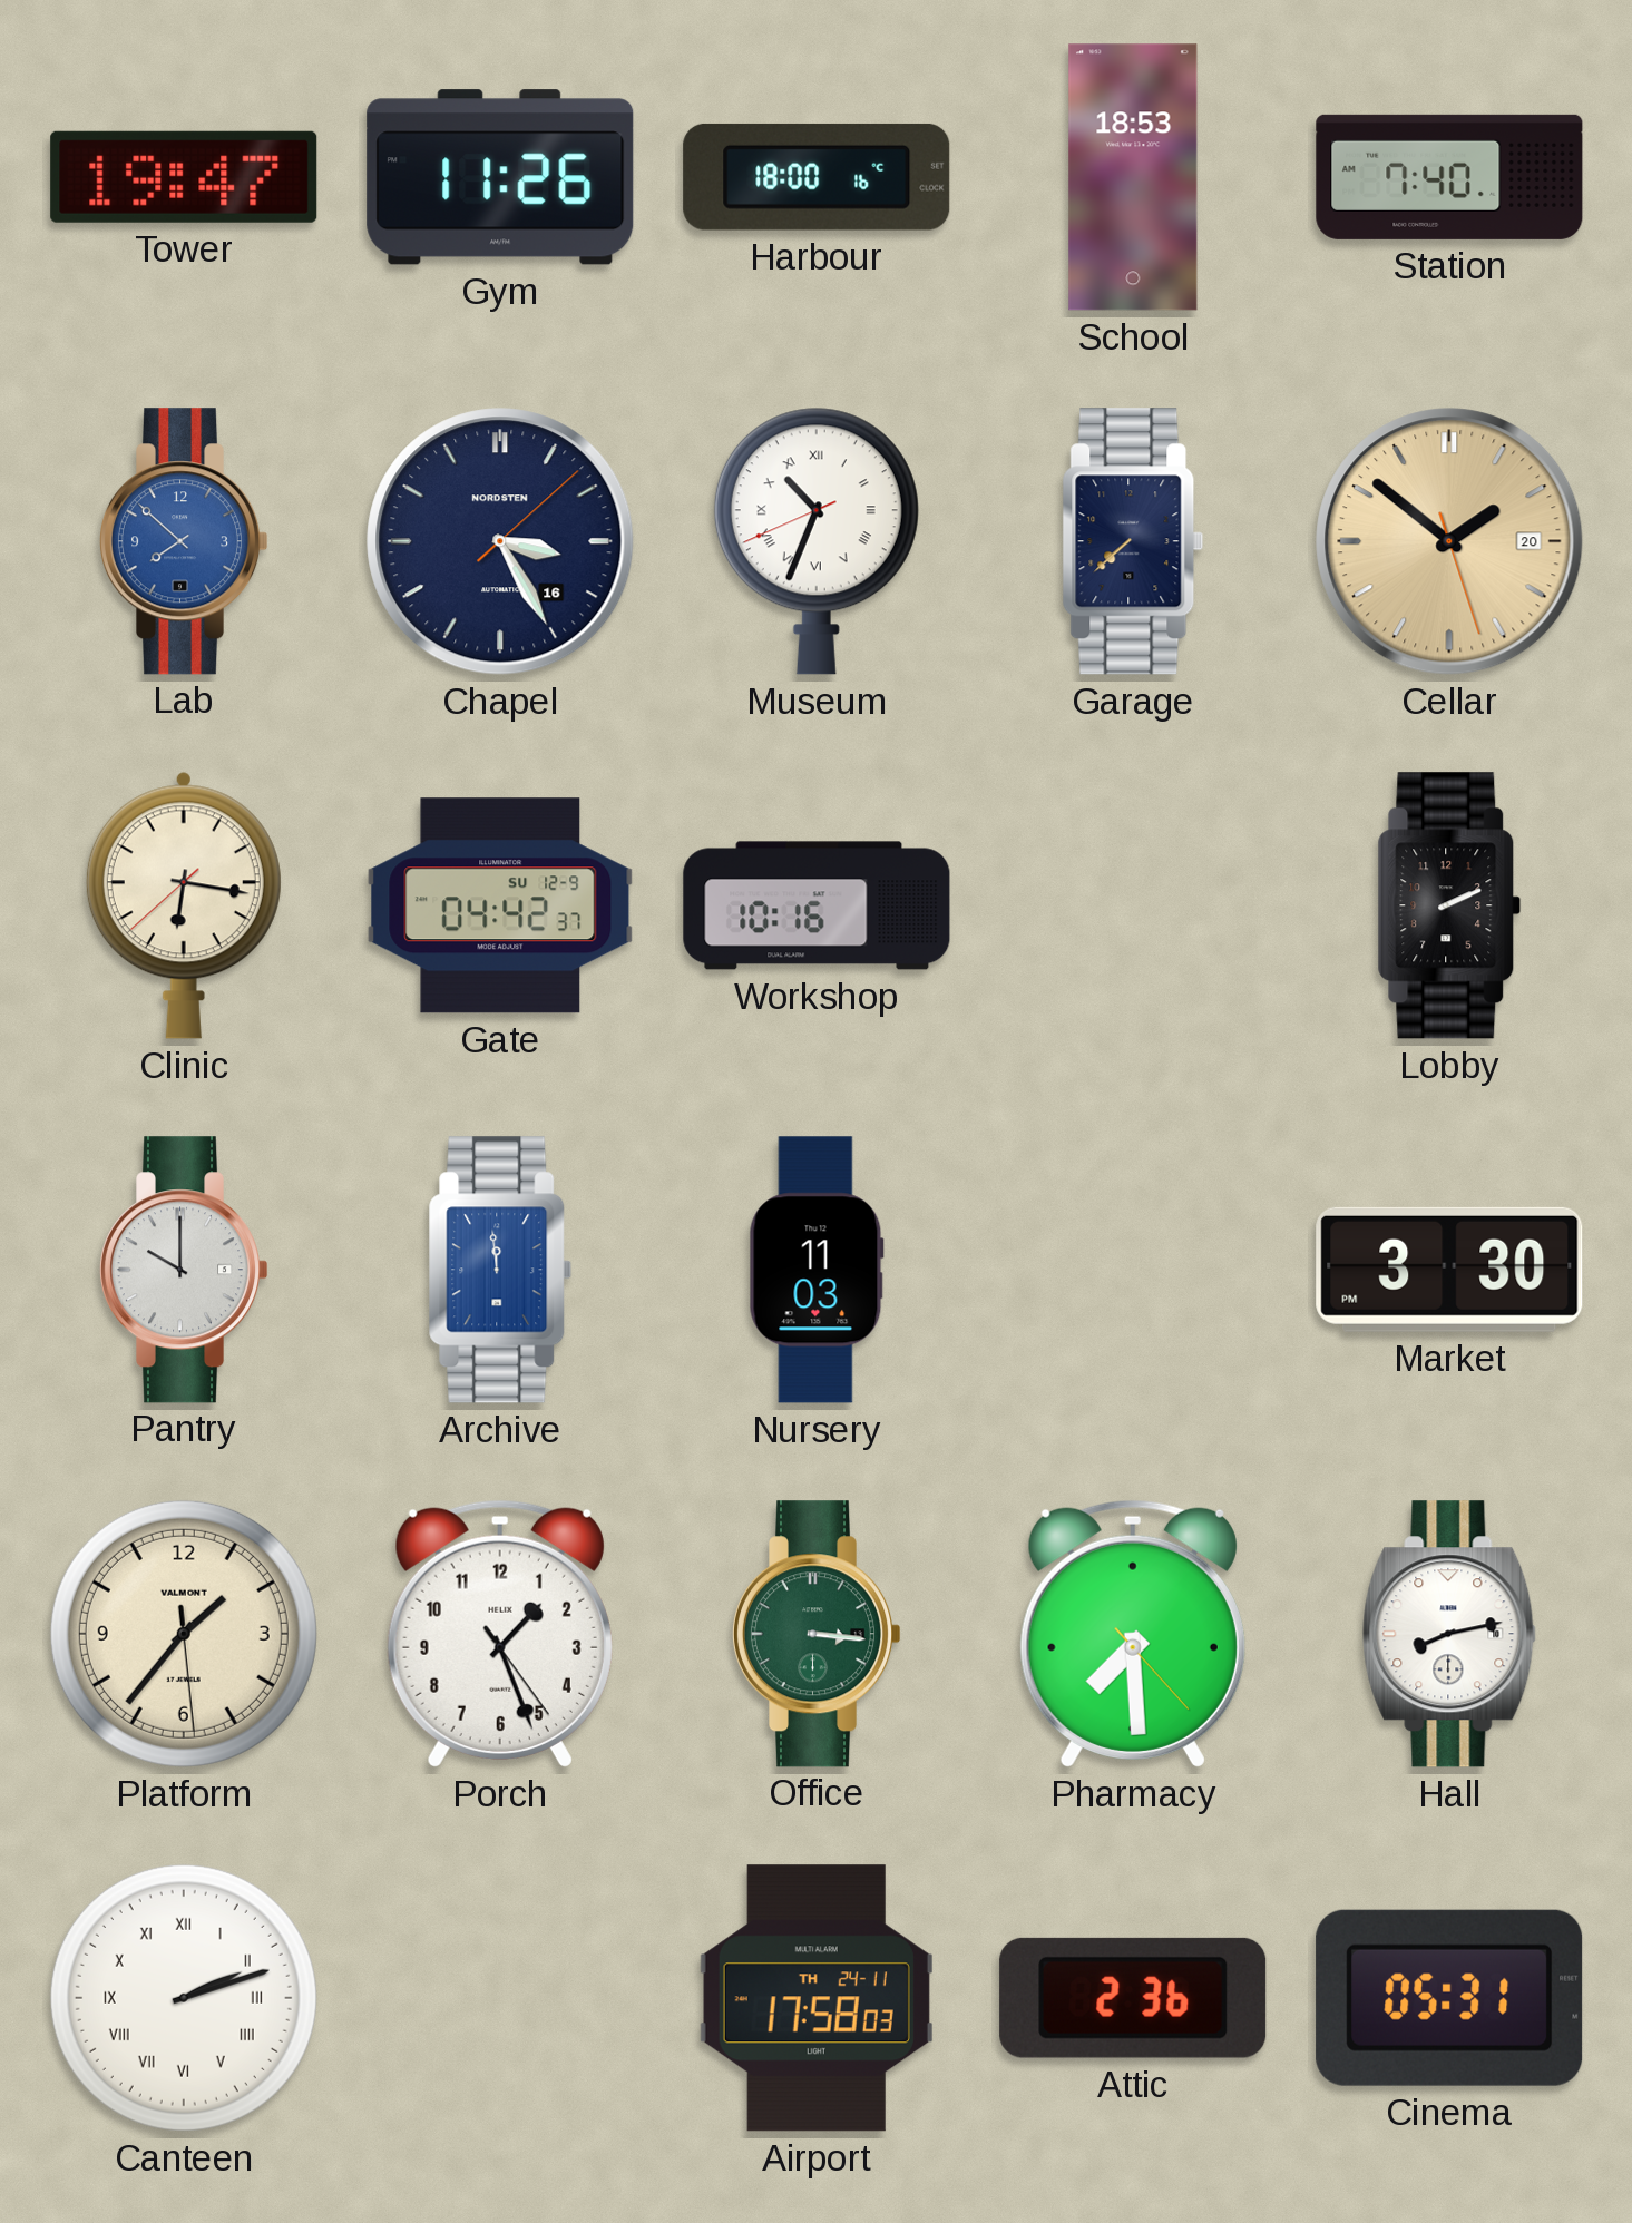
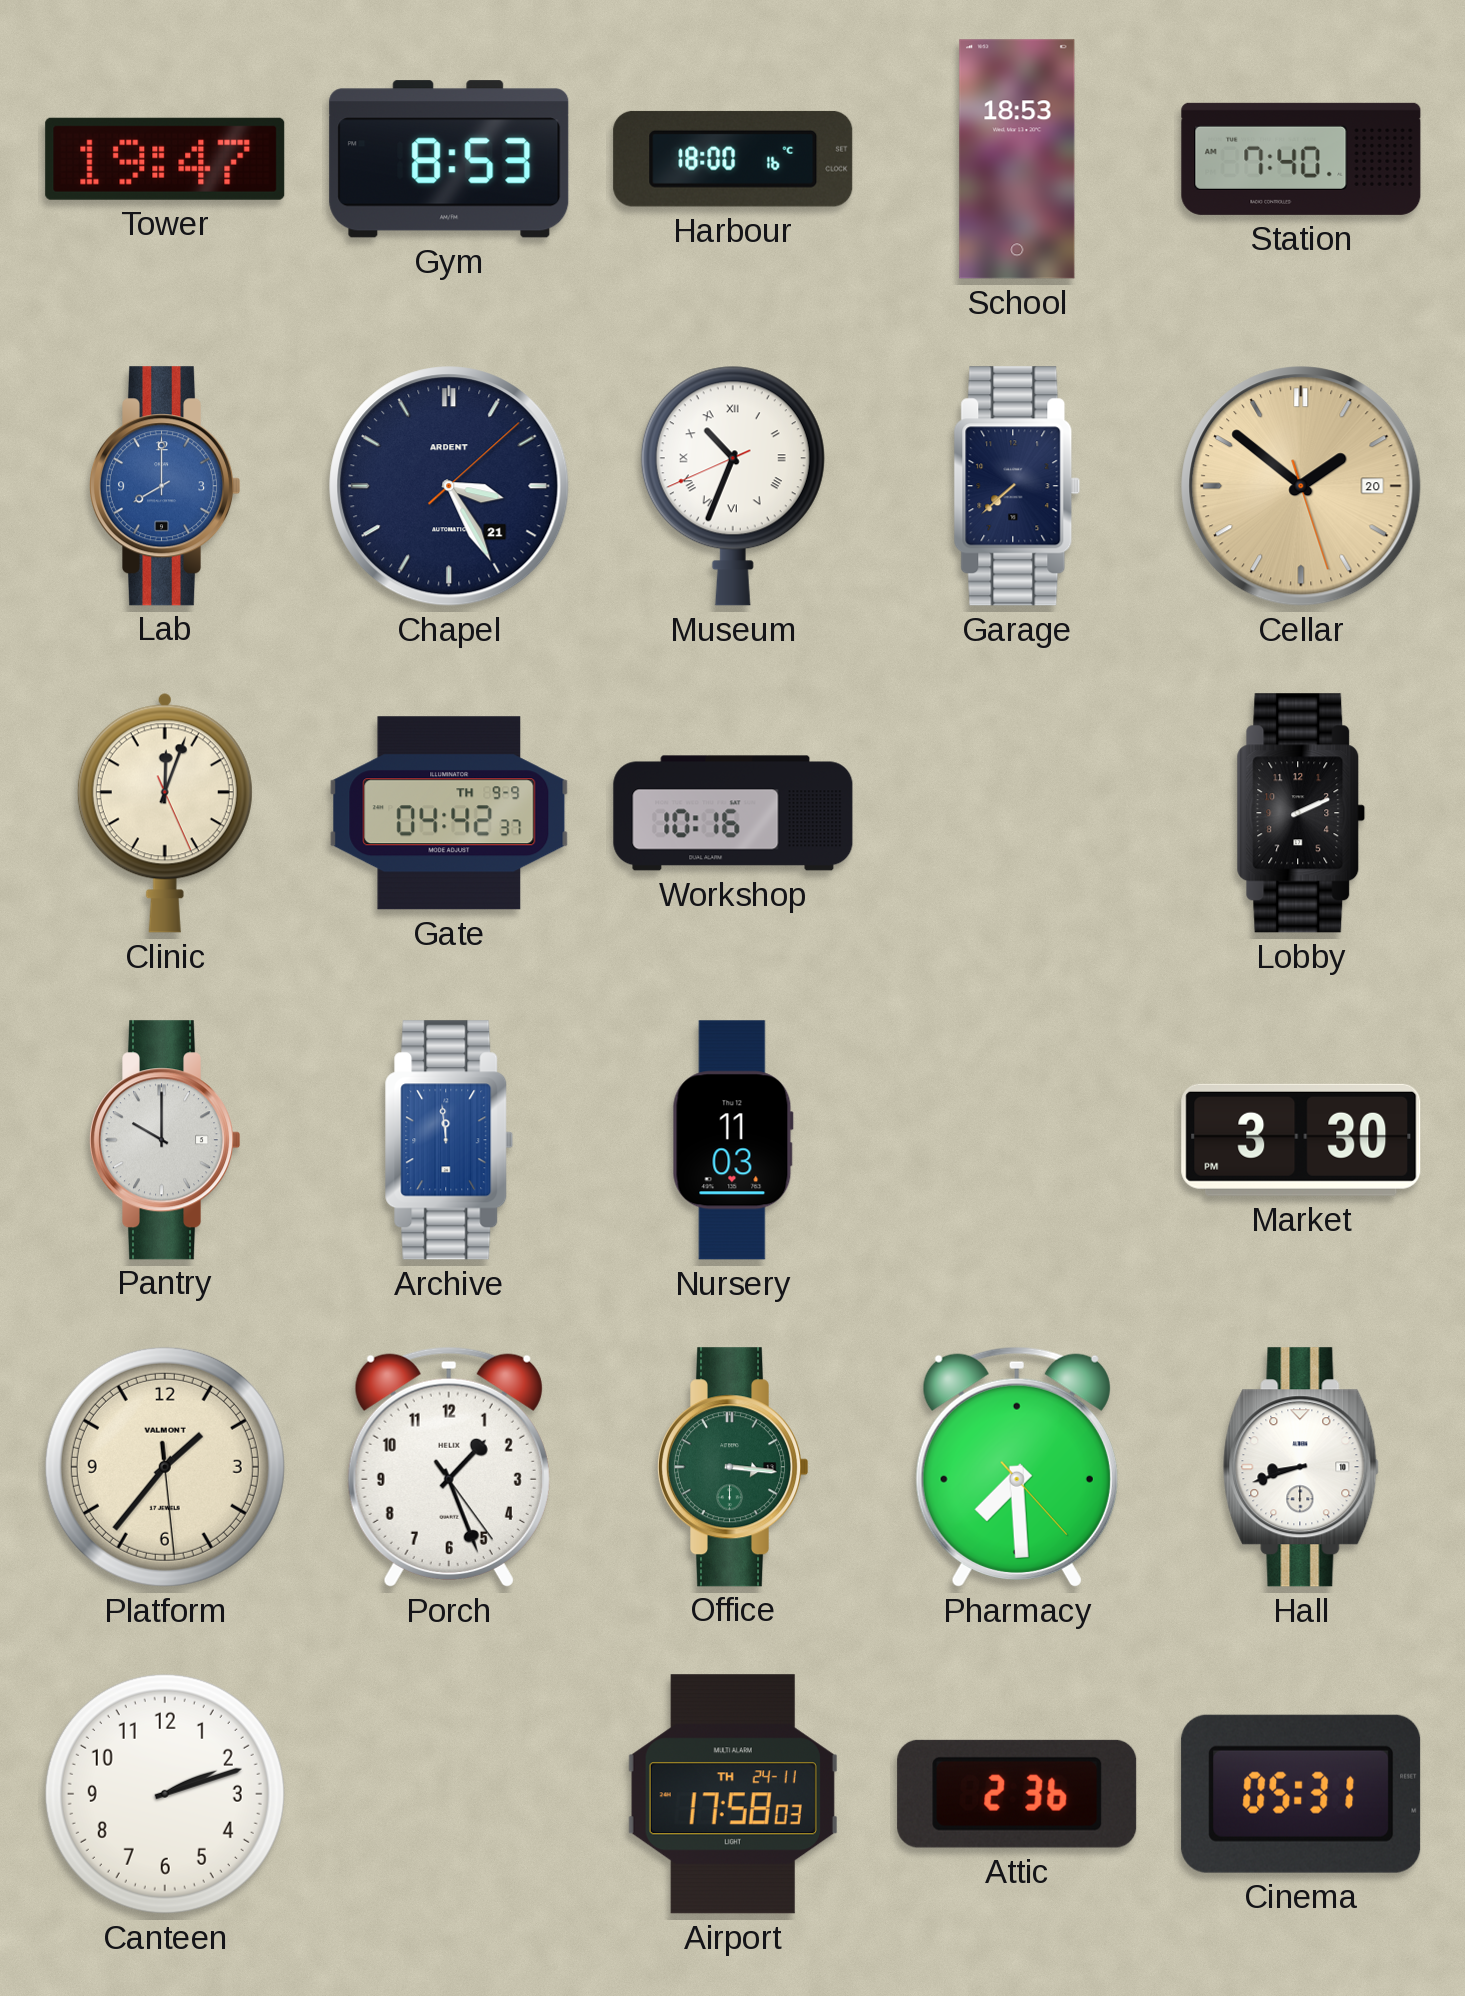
Gym: 11:26 -> 8:53
Lab: 7:52 -> 8:00
Chapel date: 16 -> 21
Chapel brand: NORDSTEN -> ARDENT
Clinic: 6:16 -> 12:03
Gate date: SU 12-9 -> TH 9-9
Hall: 8:13 -> 8:42
Canteen numerals: Roman -> Arabic
